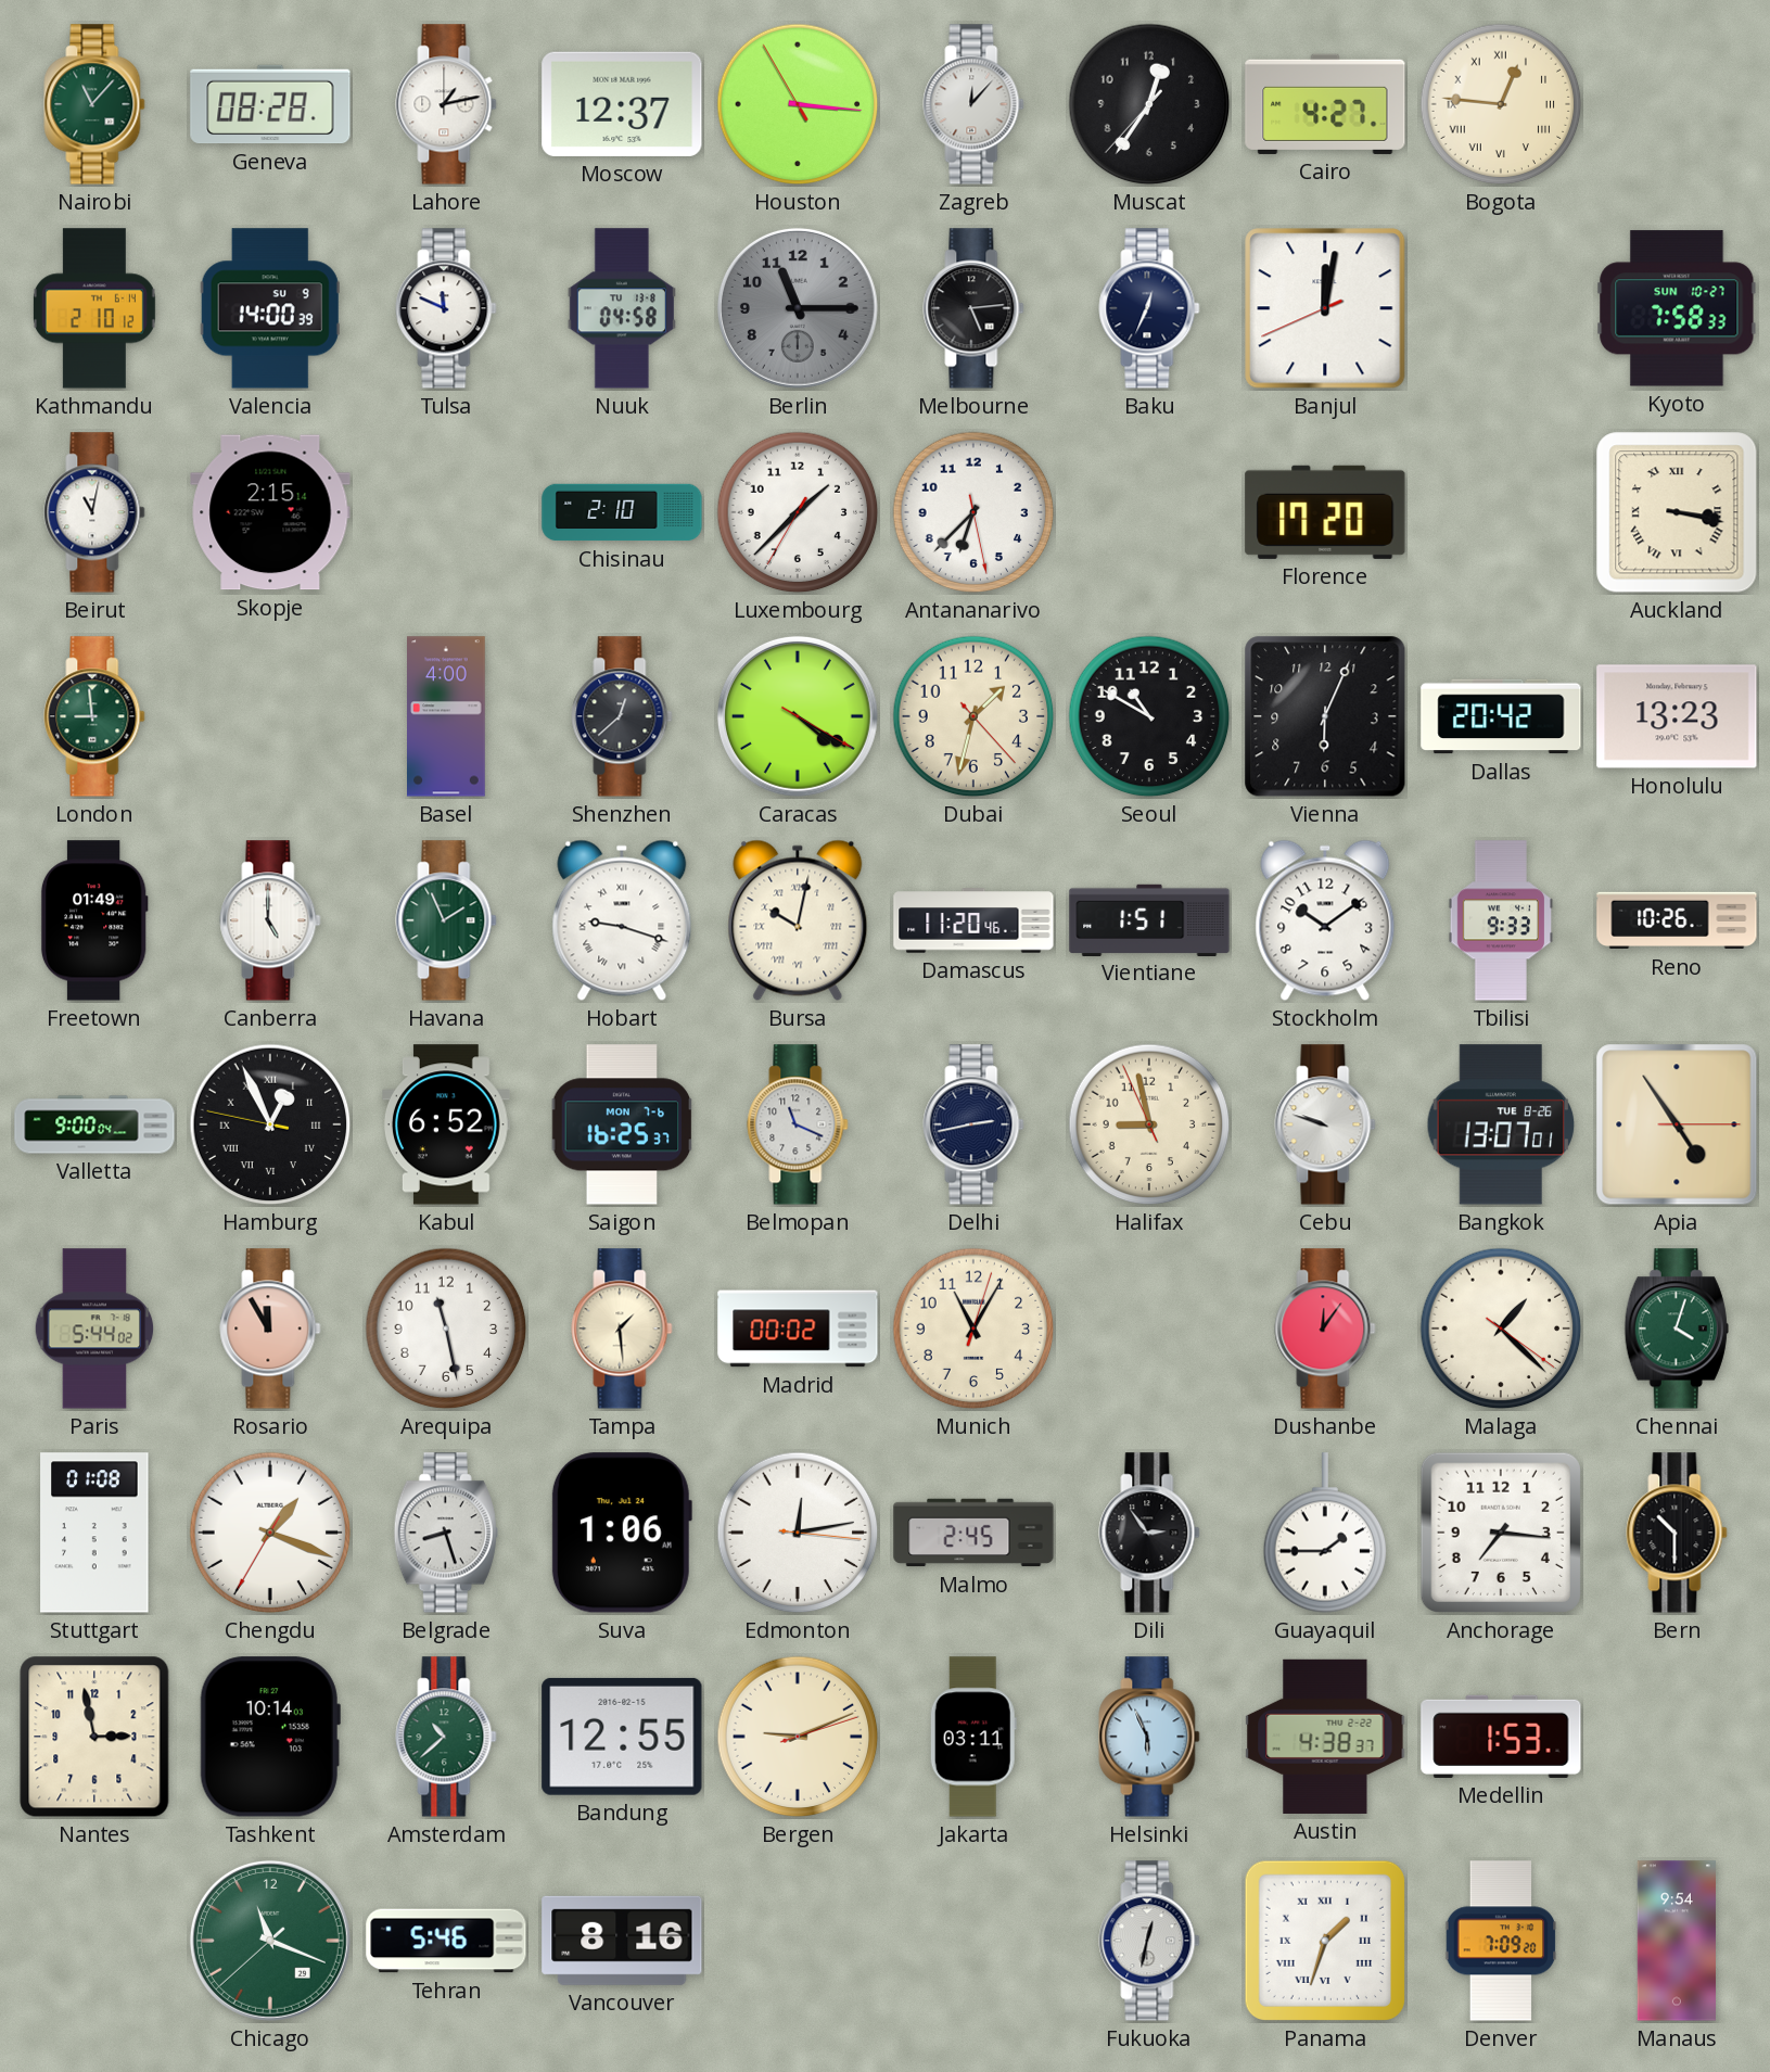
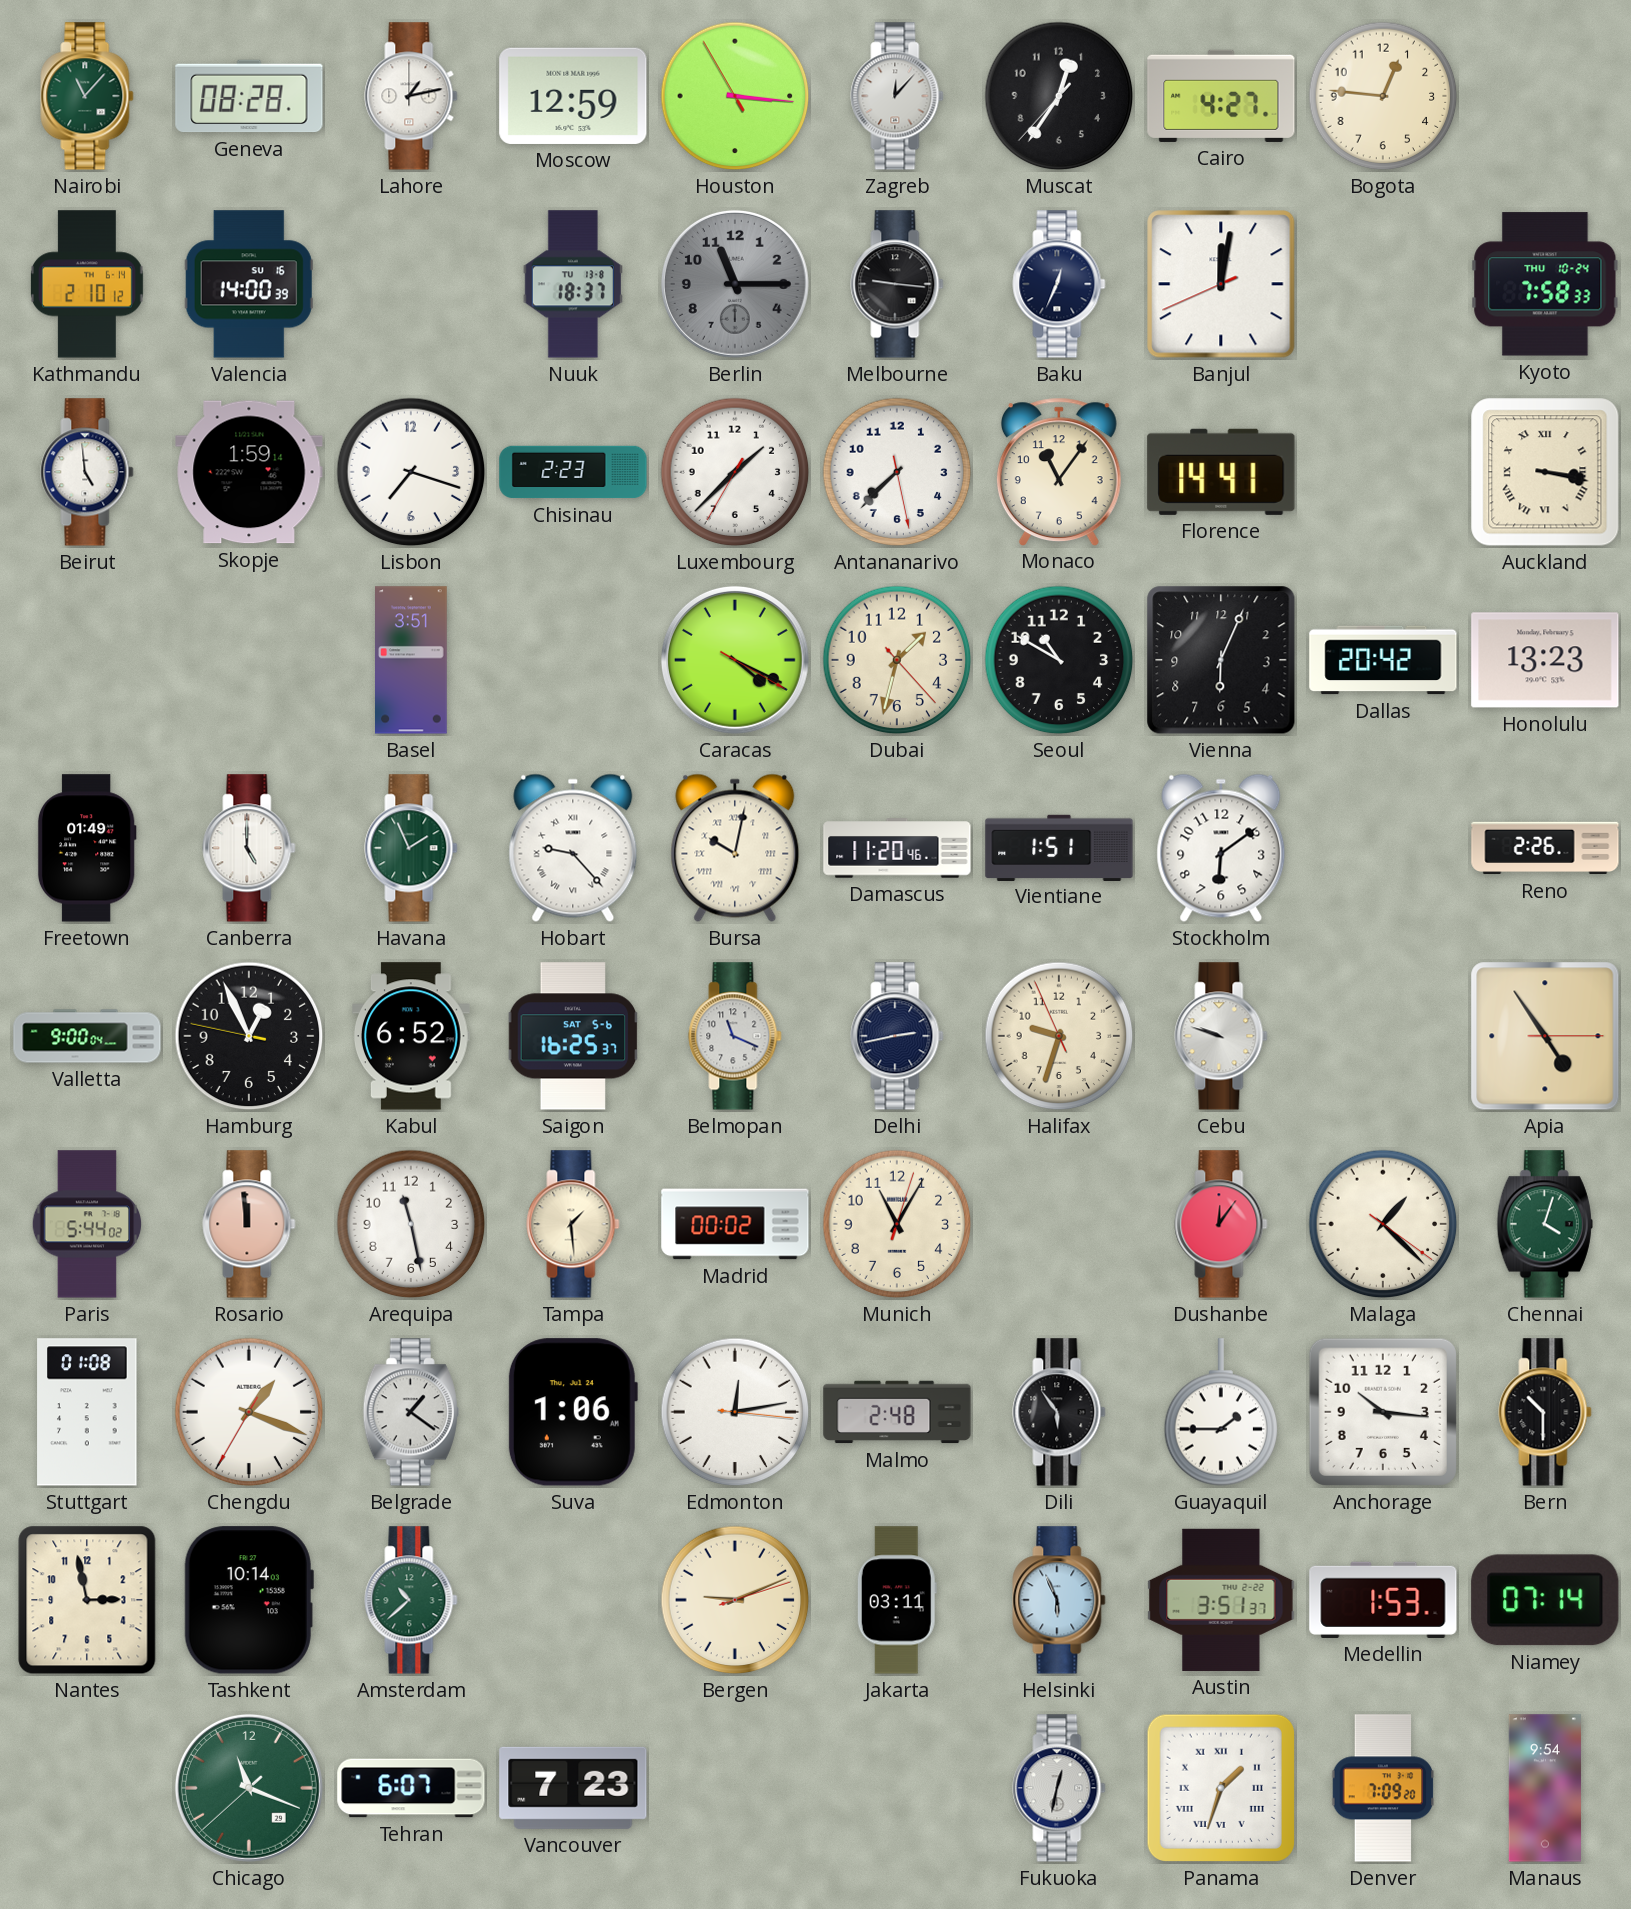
Moscow: 12:37 -> 12:59
Bogota numerals: Roman -> Arabic
Valencia date: SU 9 -> SU 16
Tulsa: 11:49 -> none
Nuuk: 04:58 -> 18:37
Melbourne: 5:14 -> 9:16
Kyoto date: SUN 10-27 -> THU 10-24
Beirut: 11:02 -> 4:59
Skopje: 2:15 -> 1:59
Lisbon: none -> 7:18
Chisinau: 2:10 -> 2:23
Antananarivo: 6:37 -> 7:37
Monaco: none -> 11:06
Florence: 17:20 -> 14:41
London: 8:59 -> none
Basel: 4:00 -> 3:51
Shenzhen: 12:38 -> none
Caracas: 4:20 -> 4:19
Hobart: 9:18 -> 9:23
Stockholm: 10:09 -> 6:09
Tbilisi: 9:33 -> none
Reno: 10:26 -> 2:26
Hamburg numerals: Roman -> Arabic
Saigon date: MON 7-6 -> SAT 5-6
Halifax: 8:57 -> 9:32
Bangkok: 13:07 -> none
Rosario: 11:55 -> 11:59
Belgrade: 8:27 -> 1:21
Malmo: 2:45 -> 2:48
Dili: 2:54 -> 5:54
Anchorage: 7:16 -> 10:16
Bandung: 12:55 -> none
Austin: 4:38 -> 3:51
Niamey: none -> 07:14
Tehran: 5:46 -> 6:07
Vancouver: 8:16 -> 7:23
